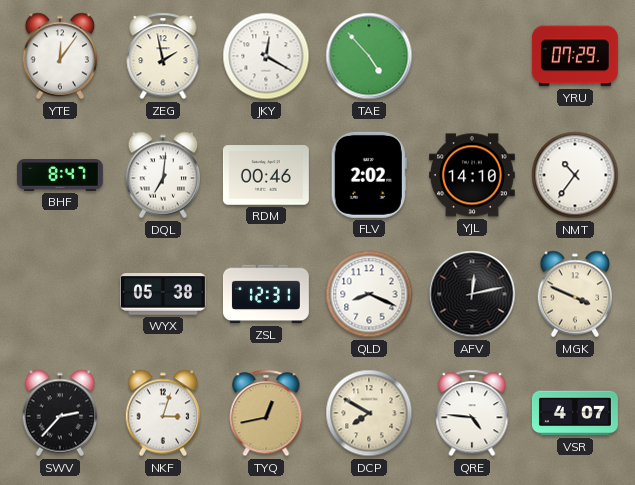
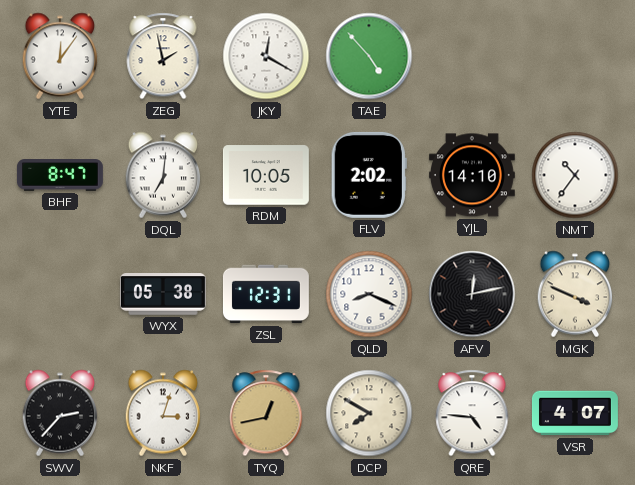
YRU: 07:29 -> none
RDM: 00:46 -> 10:05
